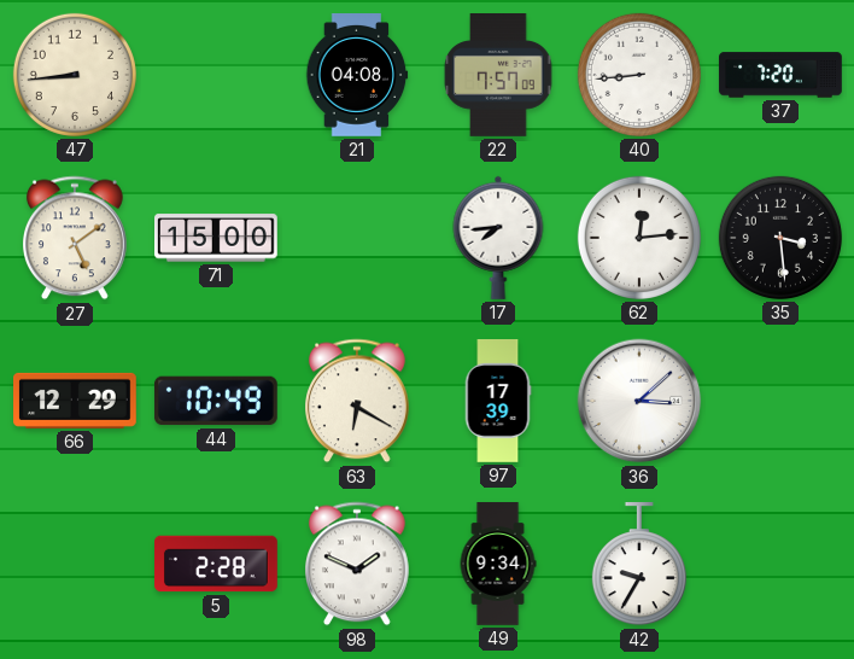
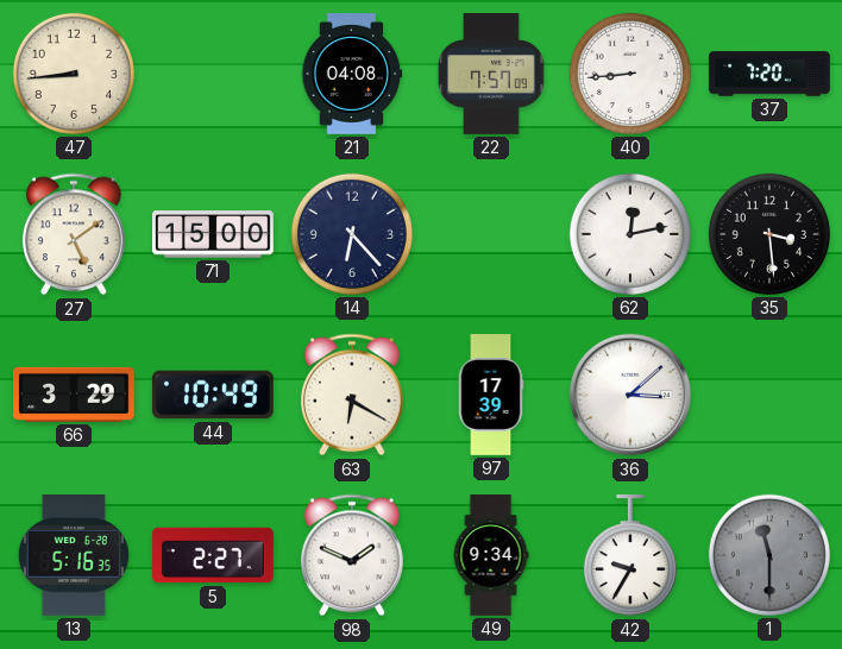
14: none -> 6:23
17: 7:44 -> none
62: 12:14 -> 12:13
66: 12:29 -> 3:29
13: none -> 5:16
5: 2:28 -> 2:27
1: none -> 11:30
